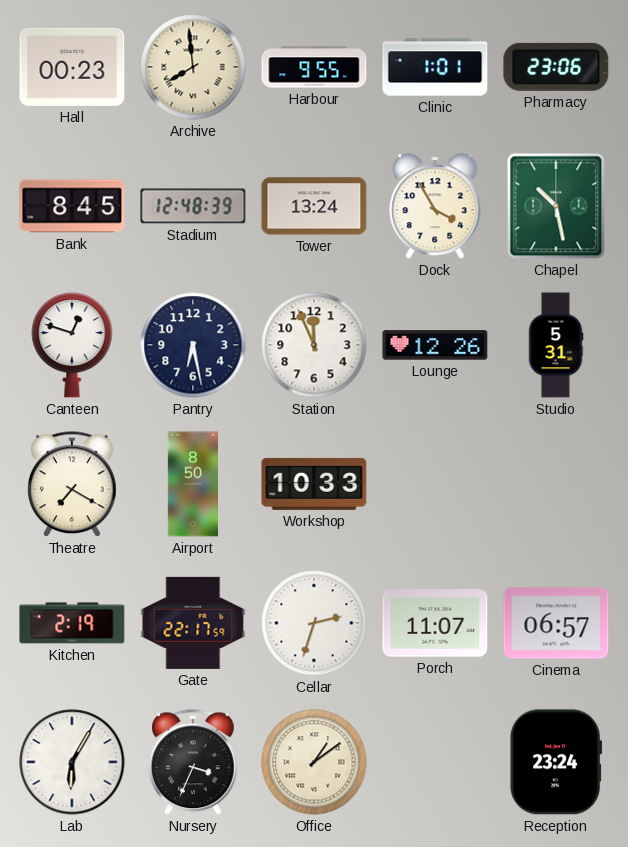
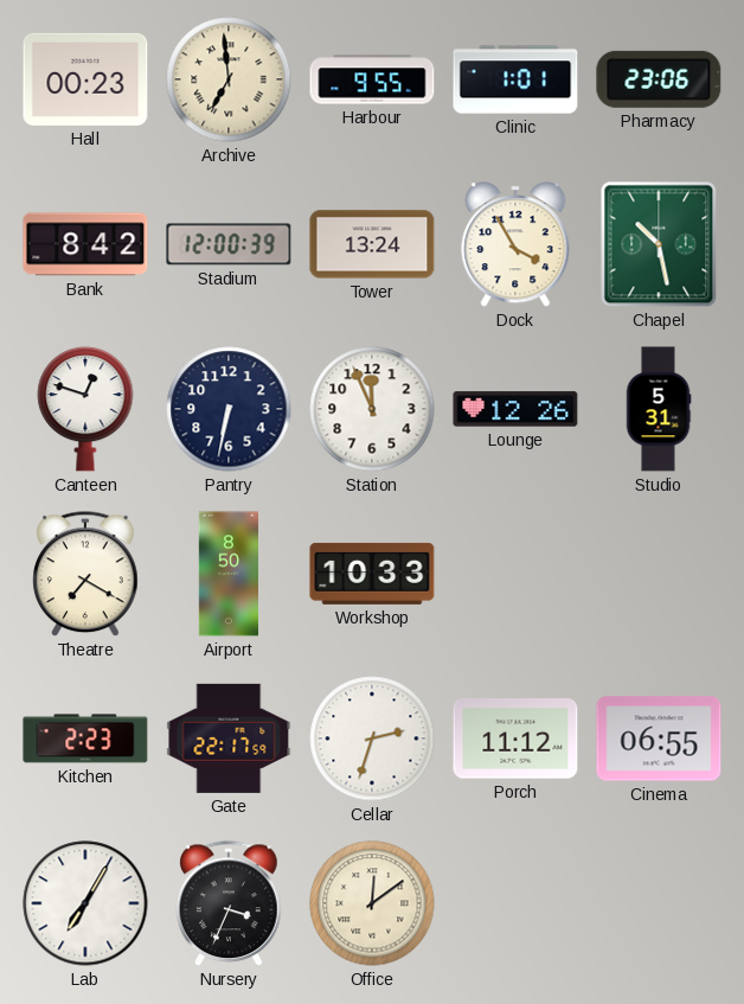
Archive: 7:59 -> 6:59
Bank: 8:45 -> 8:42
Stadium: 12:48 -> 12:00
Pantry: 6:28 -> 6:32
Kitchen: 2:19 -> 2:23
Porch: 11:07 -> 11:12
Cinema: 06:57 -> 06:55
Lab: 6:05 -> 7:05
Office: 1:09 -> 12:09
Reception: 23:24 -> none
